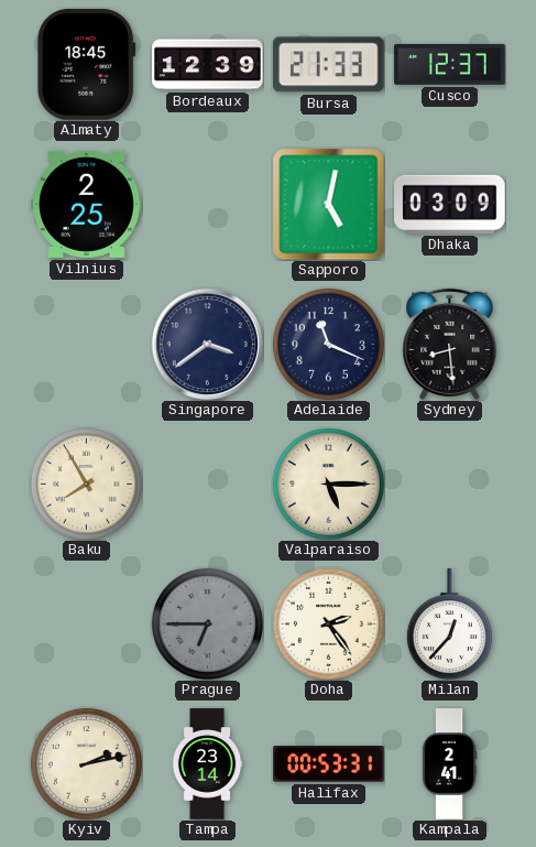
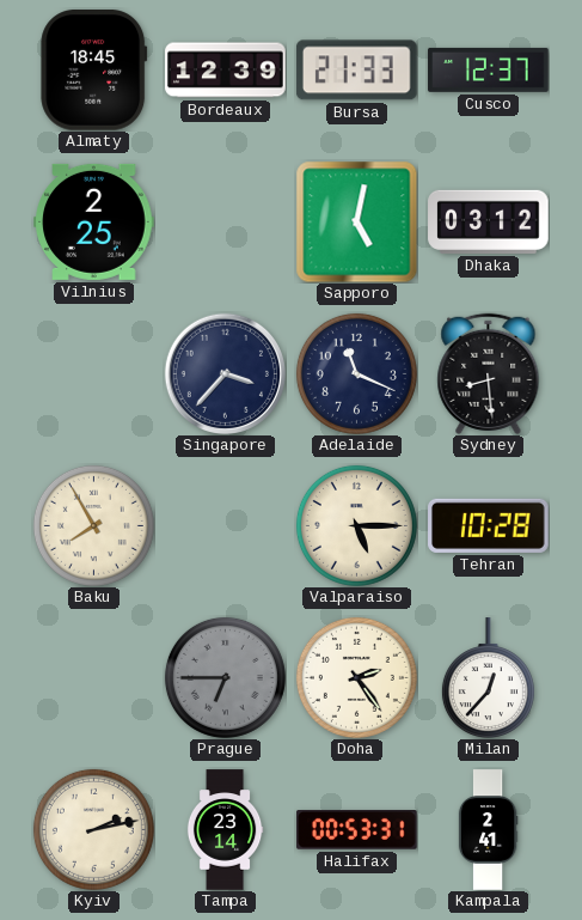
Dhaka: 03:09 -> 03:12
Singapore: 3:39 -> 3:37
Tehran: none -> 10:28
